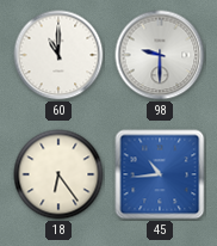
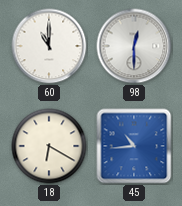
98: 9:30 -> 12:30
18: 6:24 -> 6:20
